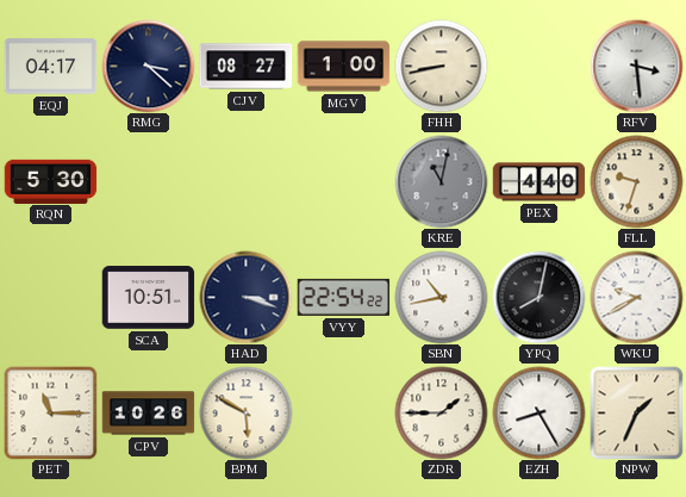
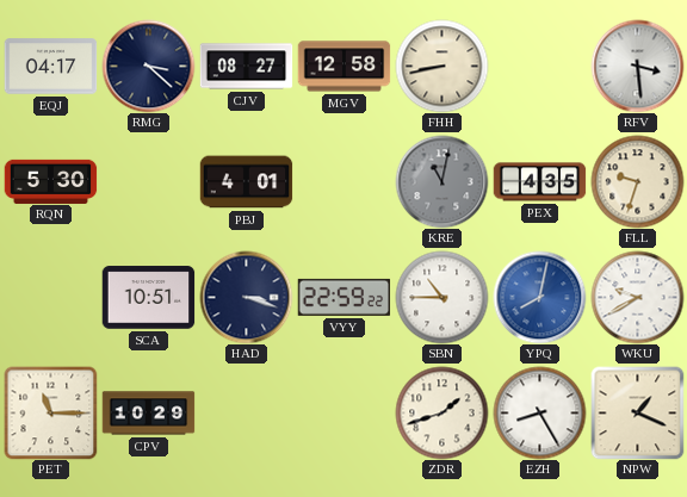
MGV: 1:00 -> 12:58
PBJ: none -> 4:01
PEX: 4:40 -> 4:35
VYY: 22:54 -> 22:59
SBN: 10:43 -> 10:45
YPQ dial: black -> blue
CPV: 10:26 -> 10:29
BPM: 5:50 -> none
ZDR: 1:45 -> 1:42
NPW: 1:34 -> 1:19
